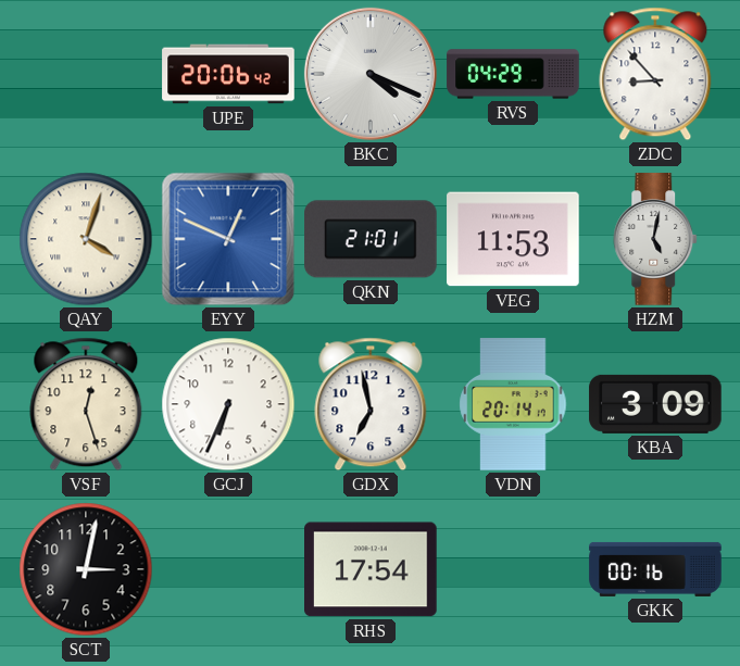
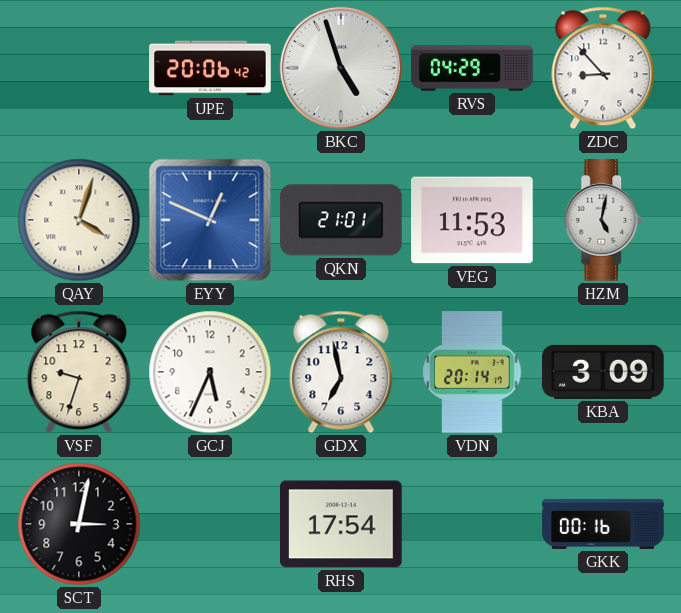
BKC: 4:19 -> 4:57
VSF: 12:27 -> 9:33
GCJ: 6:34 -> 5:34
